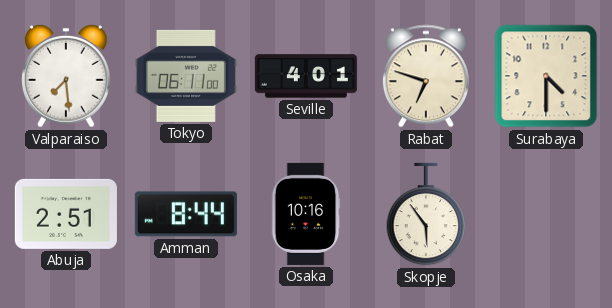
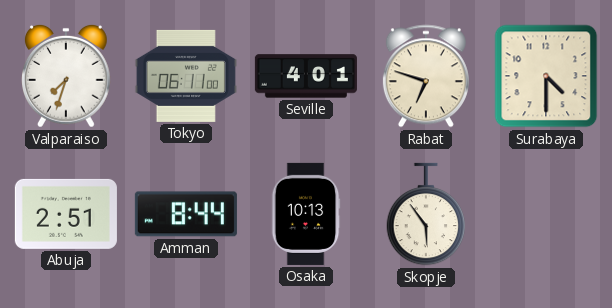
Valparaiso: 7:29 -> 7:33
Osaka: 10:16 -> 10:13
